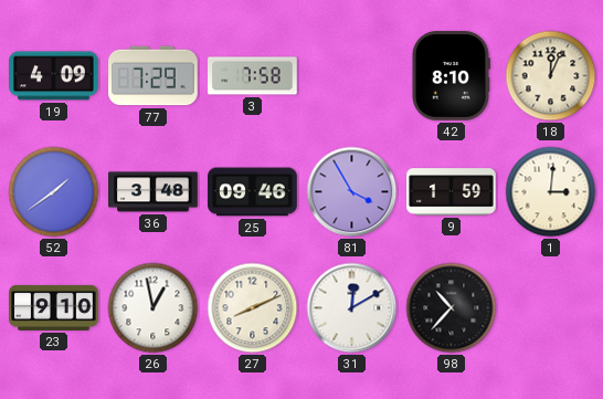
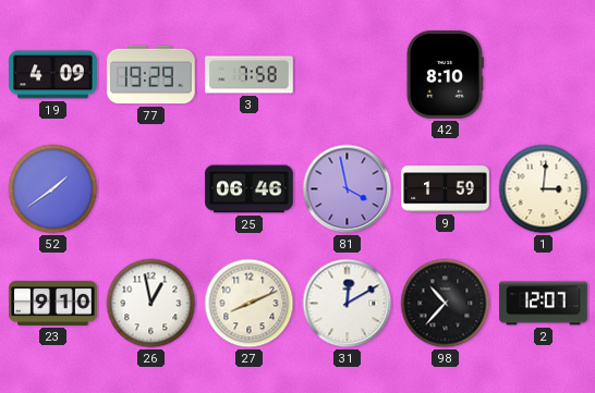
77: 7:29 -> 19:29
18: 12:04 -> none
36: 3:48 -> none
25: 09:46 -> 06:46
81: 3:55 -> 3:58
2: none -> 12:07
